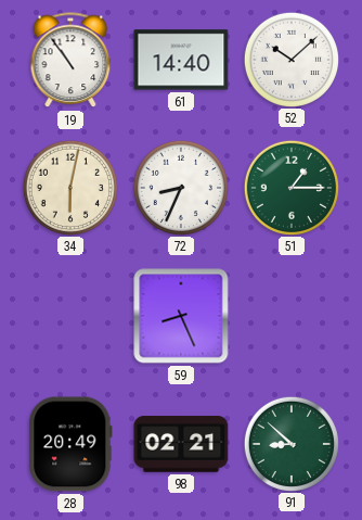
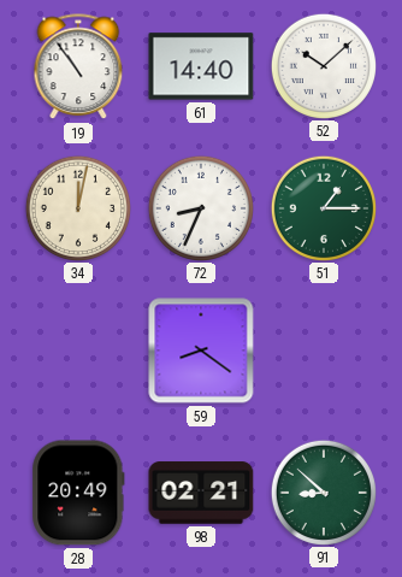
34: 6:02 -> 12:02
59: 8:26 -> 8:21
